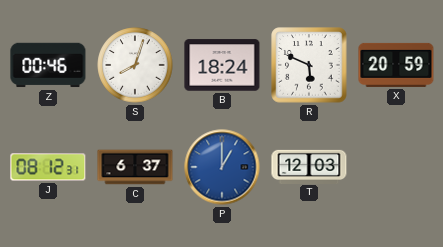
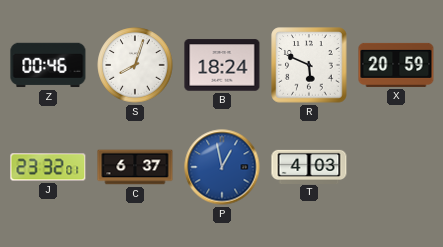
J: 08:12 -> 23:32
P: 1:00 -> 12:58
T: 12:03 -> 4:03
